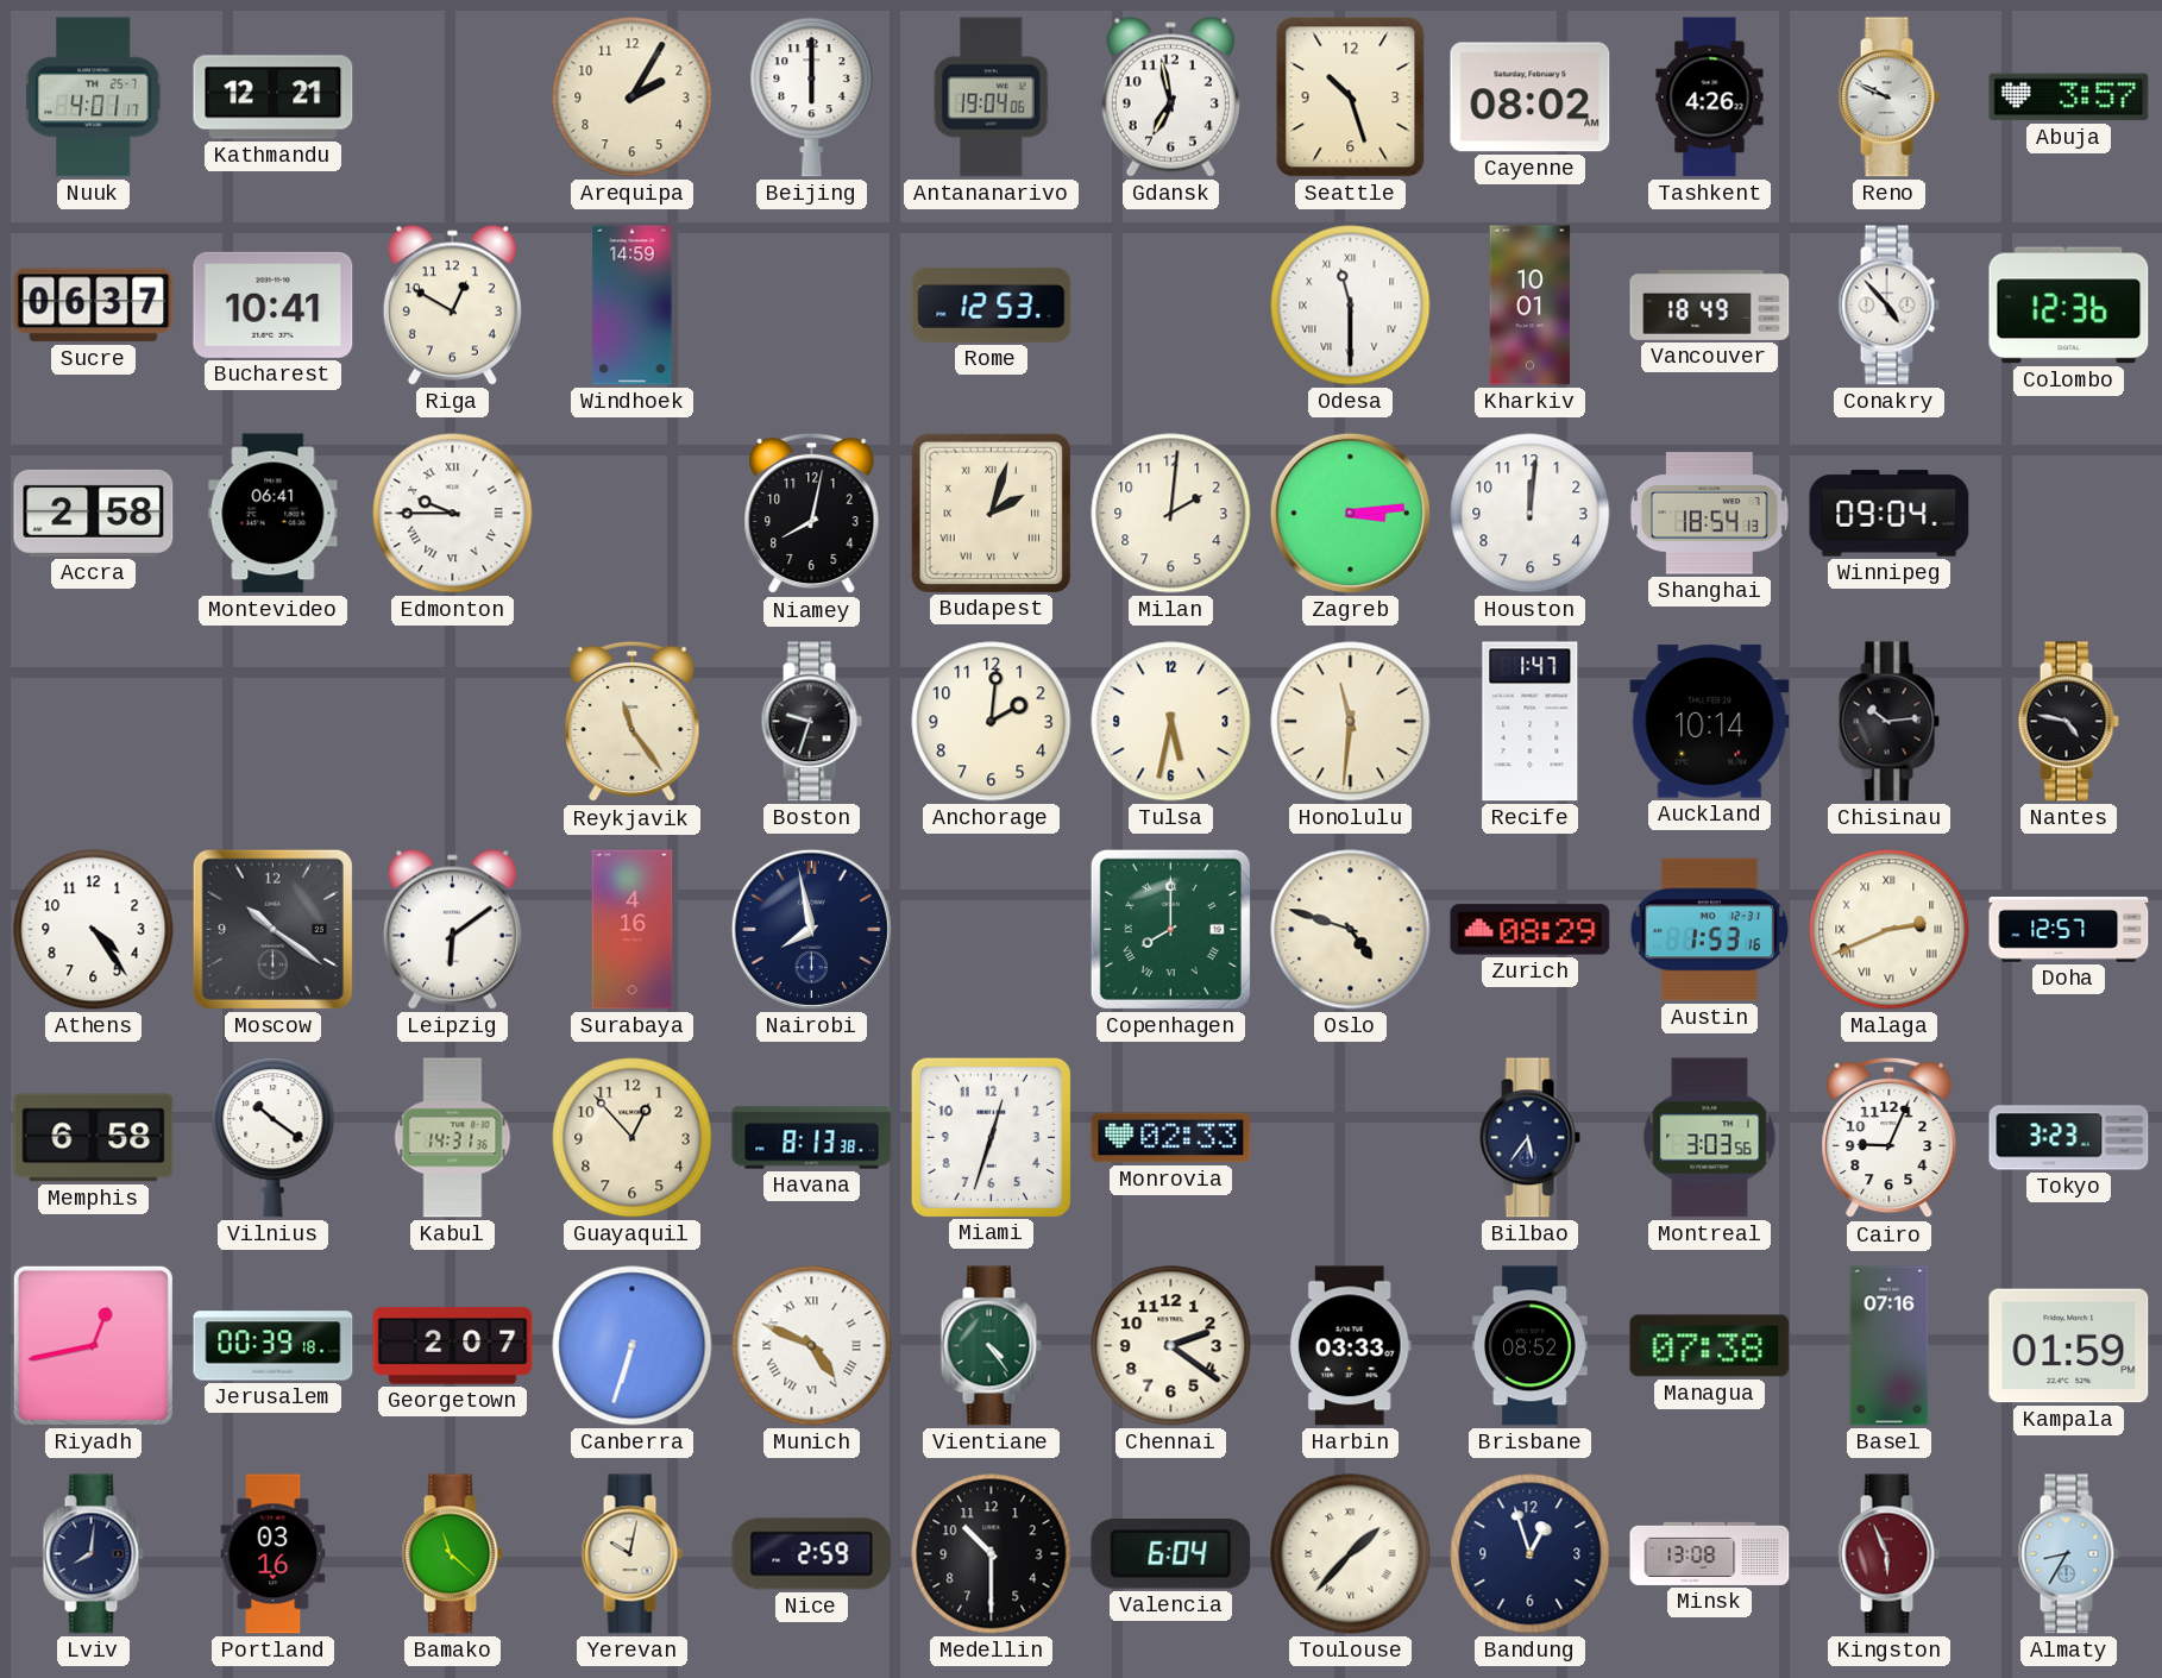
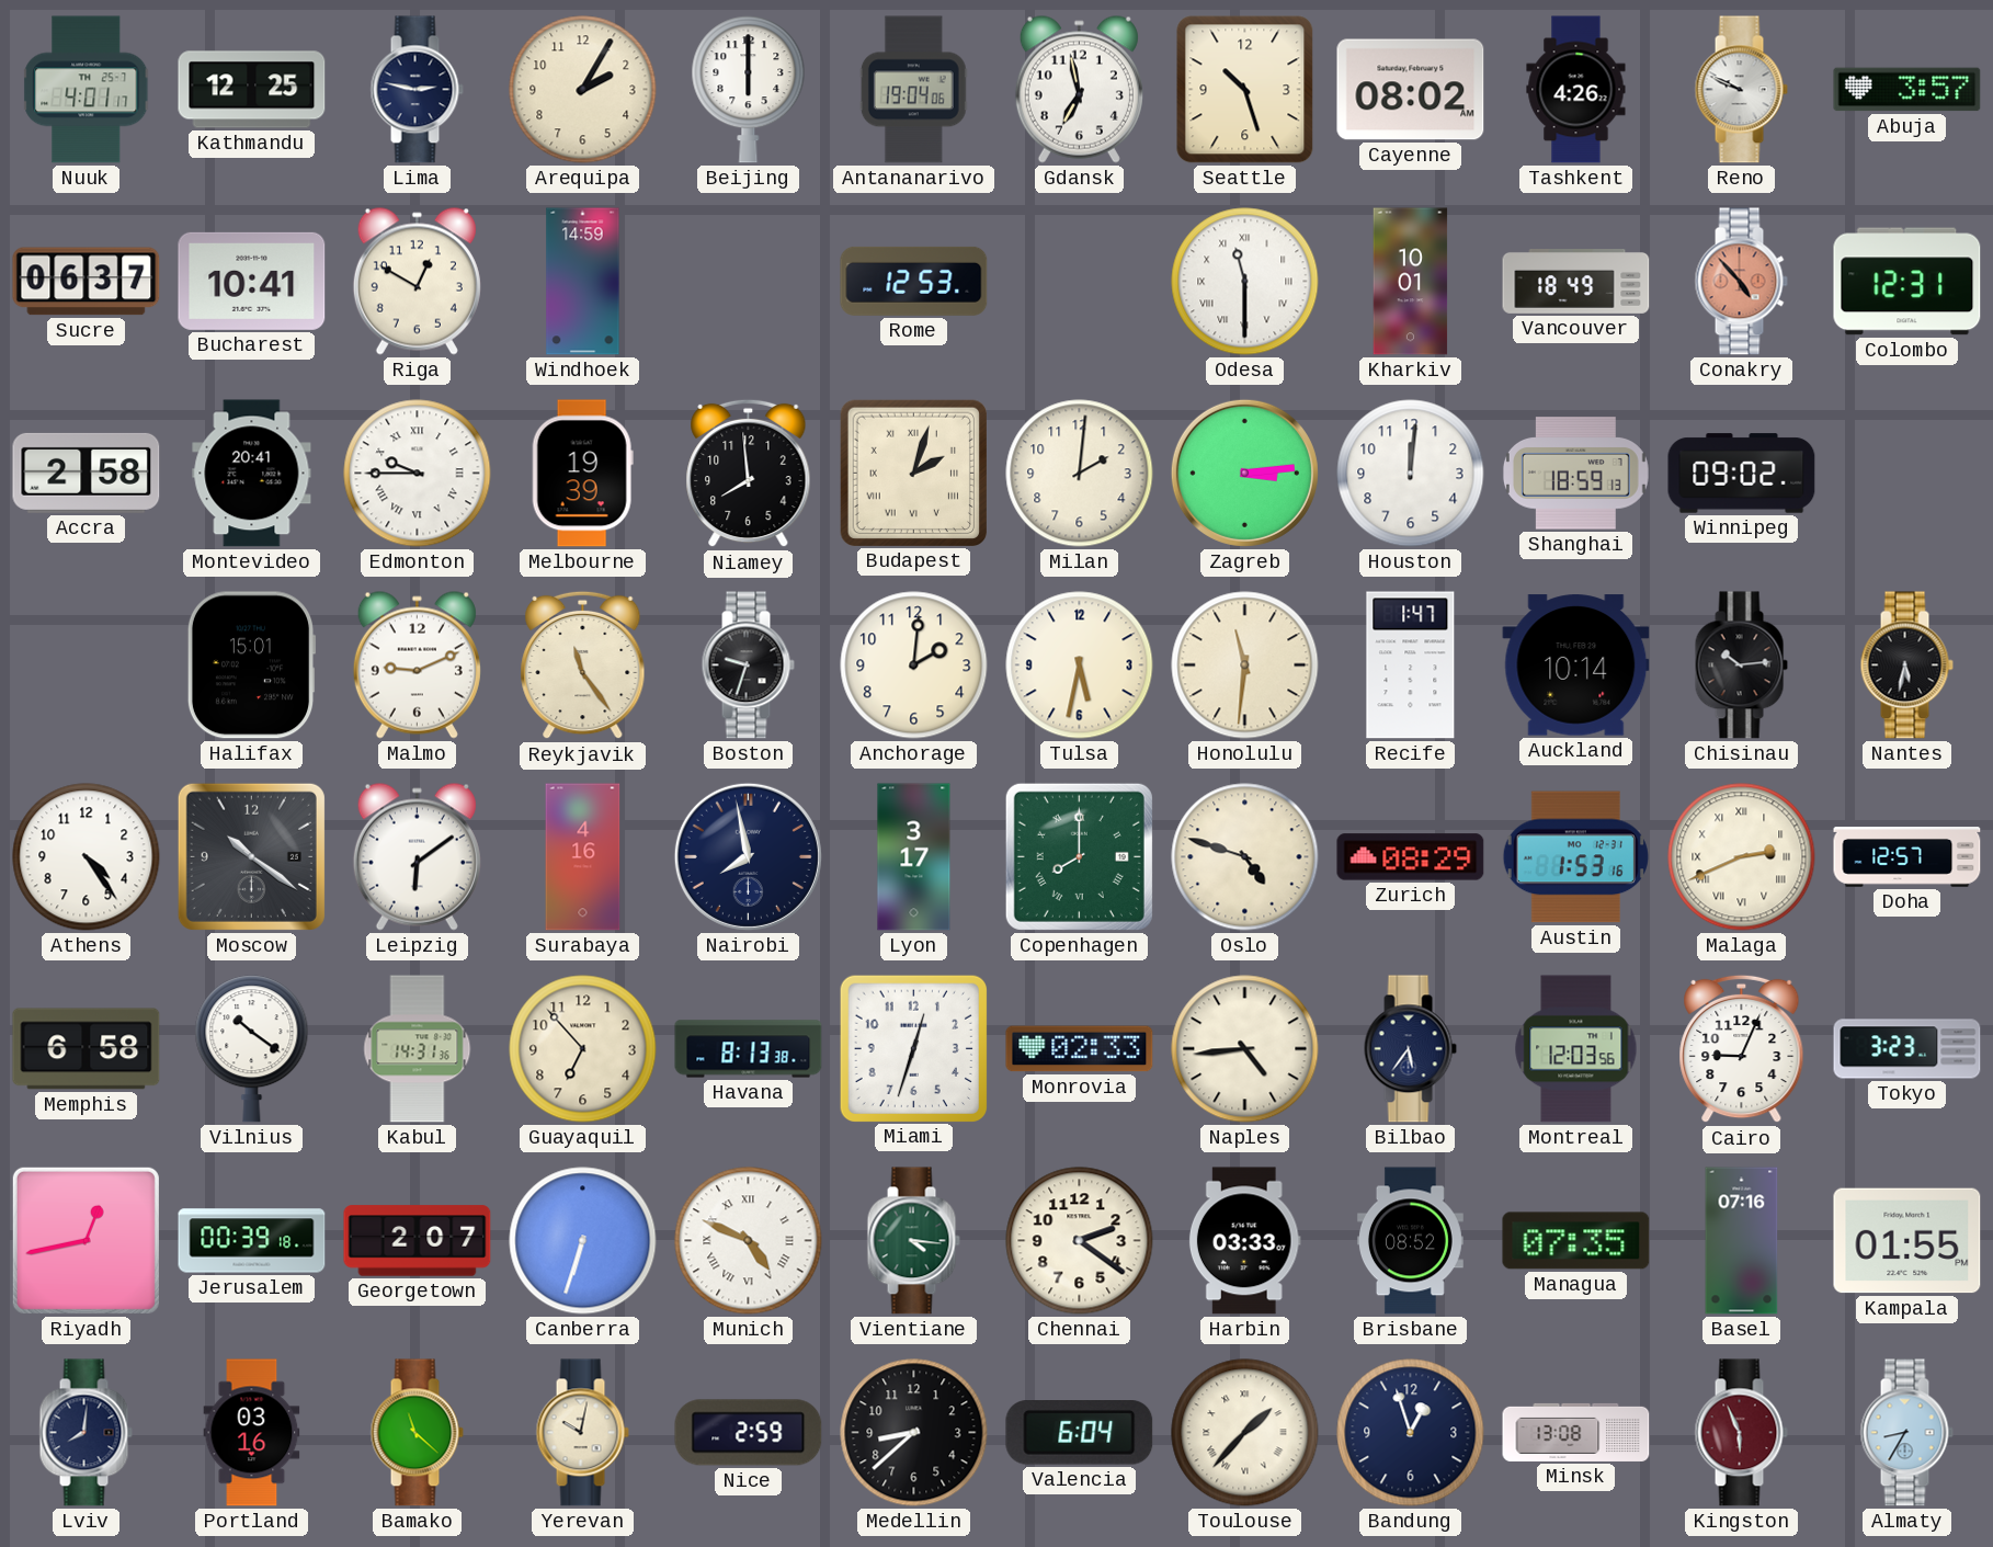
Kathmandu: 12:21 -> 12:25
Lima: none -> 2:47
Conakry dial: white -> salmon
Colombo: 12:36 -> 12:31
Montevideo: 06:41 -> 20:41
Melbourne: none -> 19:39
Niamey: 8:02 -> 7:59
Shanghai: 18:54 -> 18:59
Winnipeg: 09:04 -> 09:02
Halifax: none -> 15:01
Malmo: none -> 9:11
Nantes: 4:47 -> 5:32
Lyon: none -> 3:17
Guayaquil: 12:53 -> 6:53
Naples: none -> 4:44
Montreal: 3:03 -> 12:03
Vientiane: 4:24 -> 4:16
Managua: 07:38 -> 07:35
Kampala: 01:59 -> 01:55
Medellin: 10:30 -> 8:38
